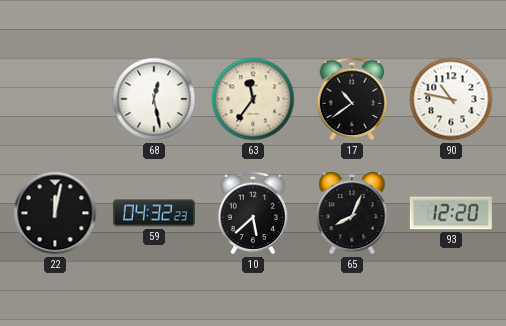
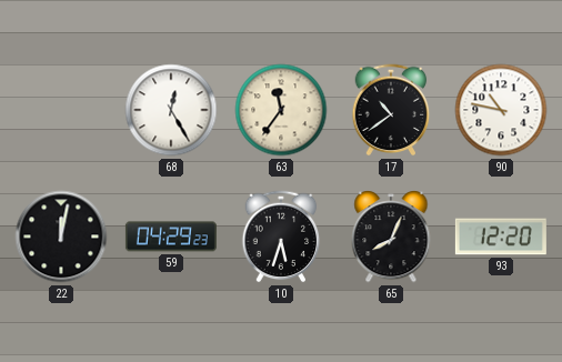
68: 12:28 -> 12:25
59: 04:32 -> 04:29
10: 5:38 -> 5:33
